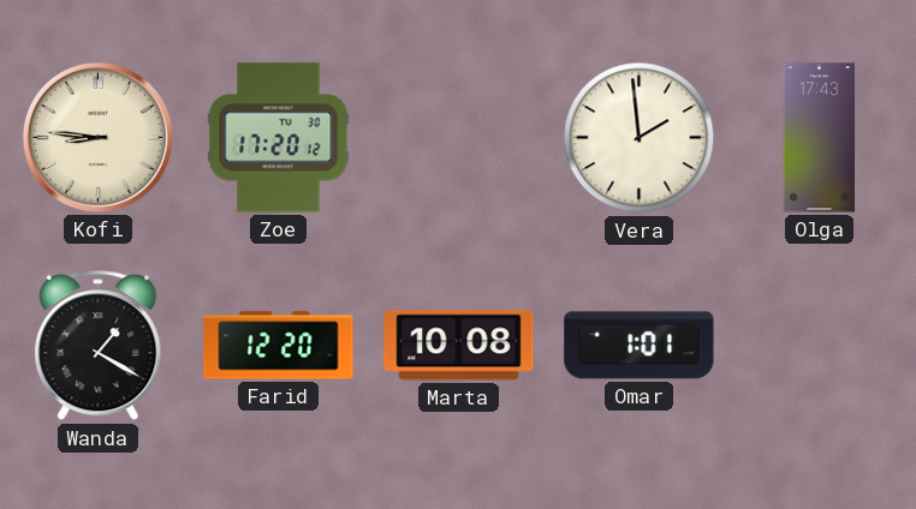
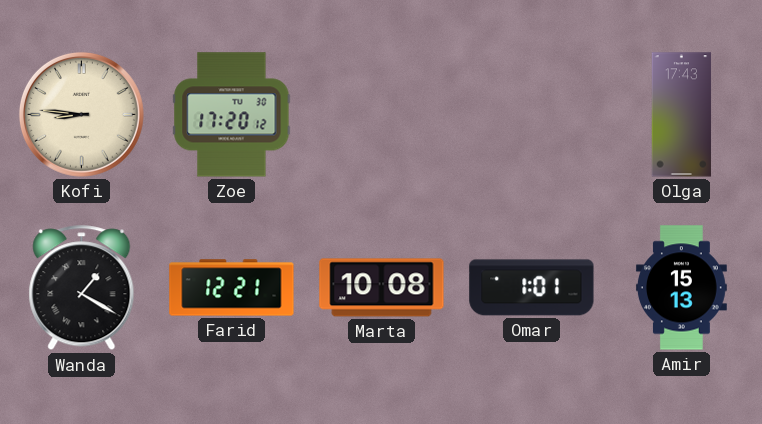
Vera: 1:59 -> none
Farid: 12:20 -> 12:21
Amir: none -> 15:13
